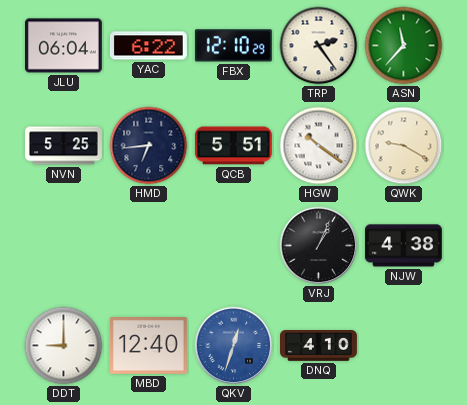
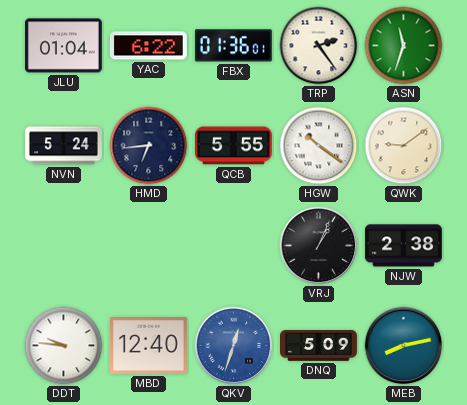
JLU: 06:04 -> 01:04
FBX: 12:10 -> 01:36
ASN: 11:37 -> 11:33
NVN: 5:25 -> 5:24
QCB: 5:51 -> 5:55
QWK: 9:20 -> 9:09
NJW: 4:38 -> 2:38
DDT: 9:00 -> 9:46
DNQ: 4:10 -> 5:09
MEB: none -> 8:13
